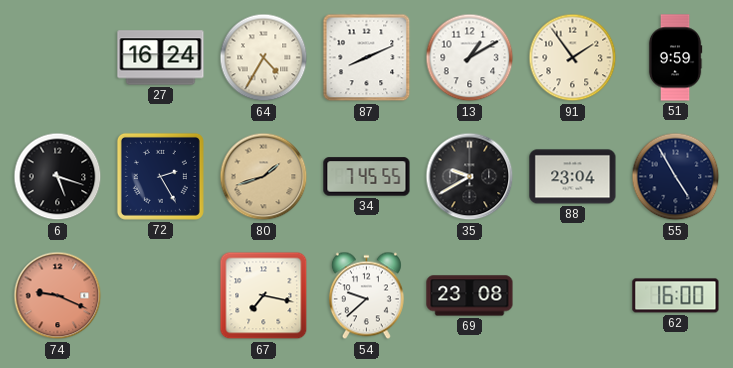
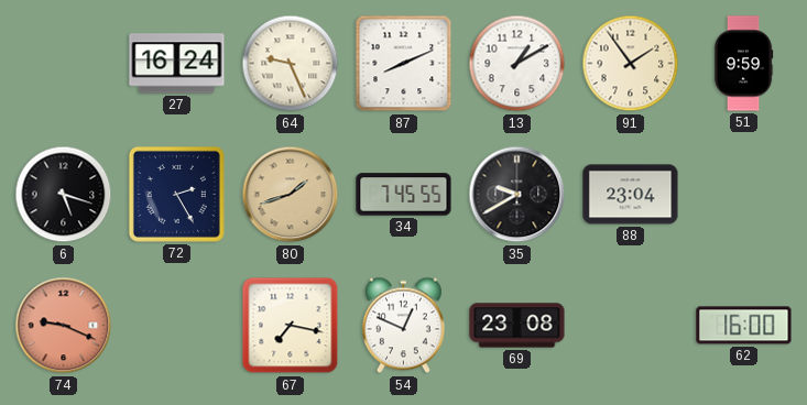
64: 4:35 -> 9:26
55: 4:55 -> none
54: 9:38 -> 12:49
